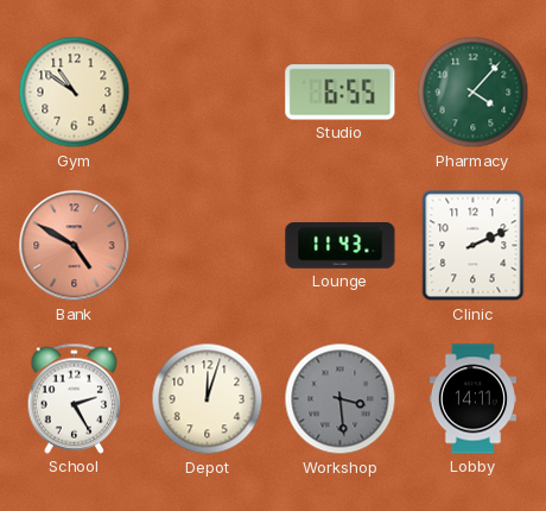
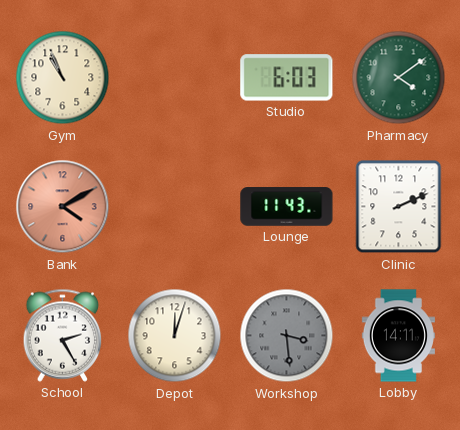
Gym: 10:51 -> 10:56
Studio: 6:55 -> 6:03
Pharmacy: 4:07 -> 4:09
Bank: 4:50 -> 4:10
